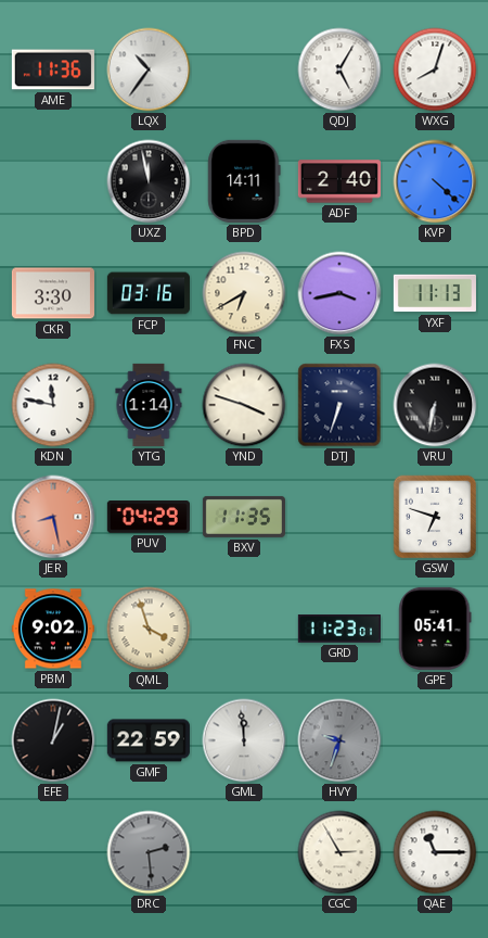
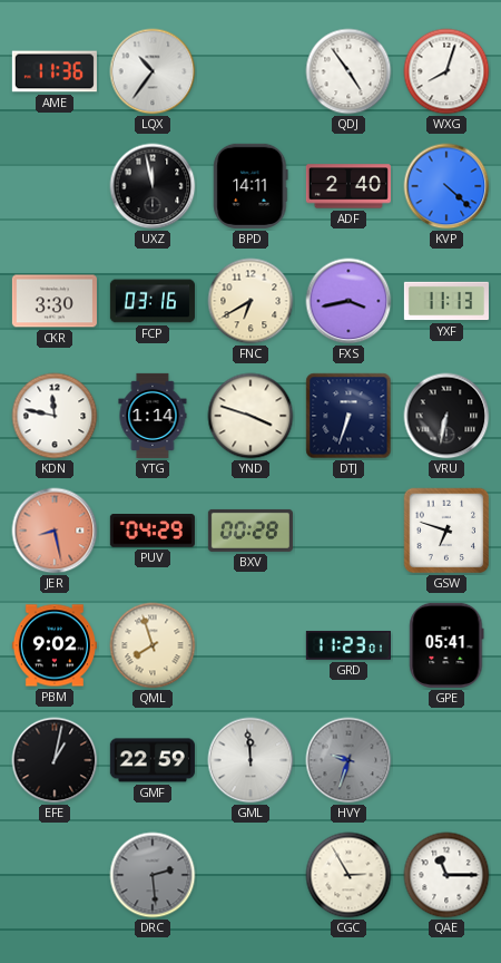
QDJ: 5:05 -> 4:54
BXV: 11:35 -> 00:28
QML: 3:57 -> 7:57
